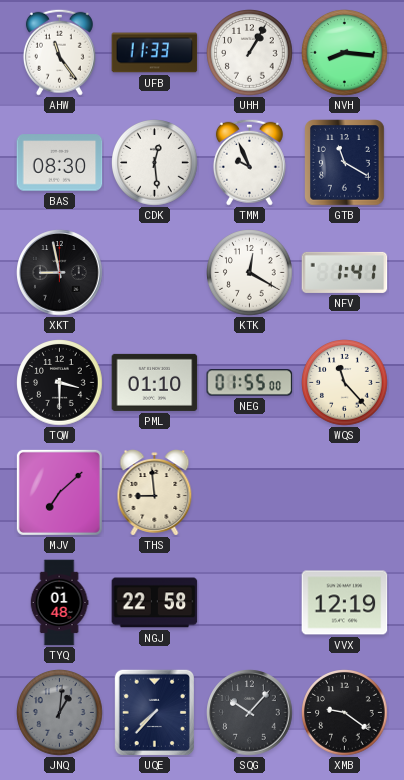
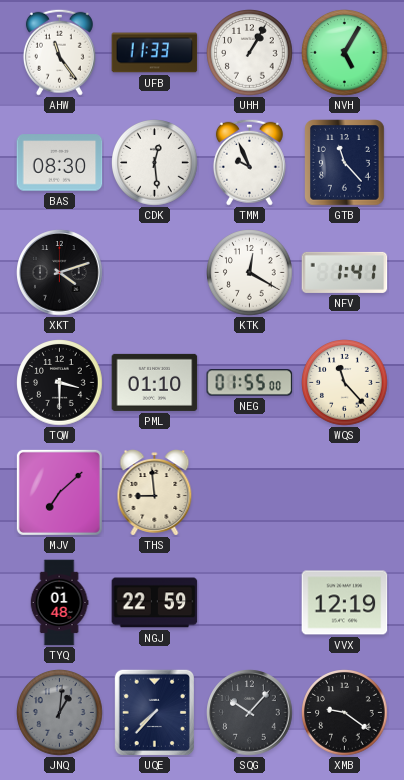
NVH: 8:16 -> 5:05
GTB: 11:20 -> 11:23
XKT: 8:58 -> 4:12
NGJ: 22:58 -> 22:59
